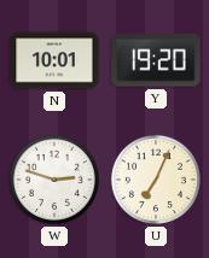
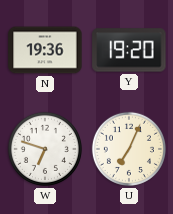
N: 10:01 -> 19:36
W: 2:48 -> 6:48
